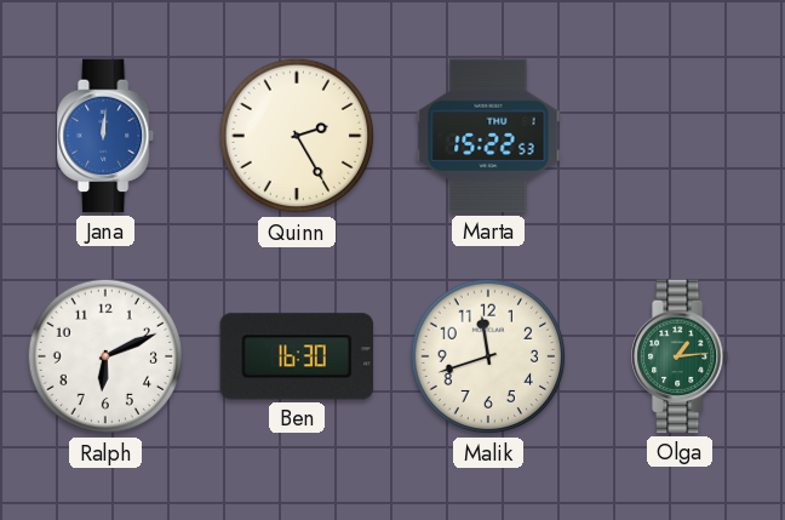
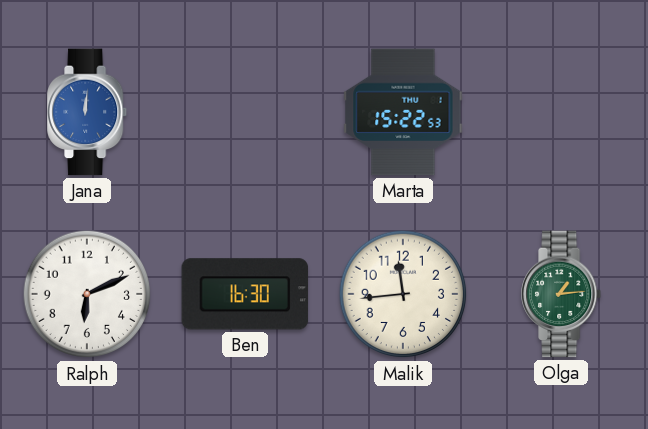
Quinn: 2:25 -> none
Malik: 11:42 -> 11:44
